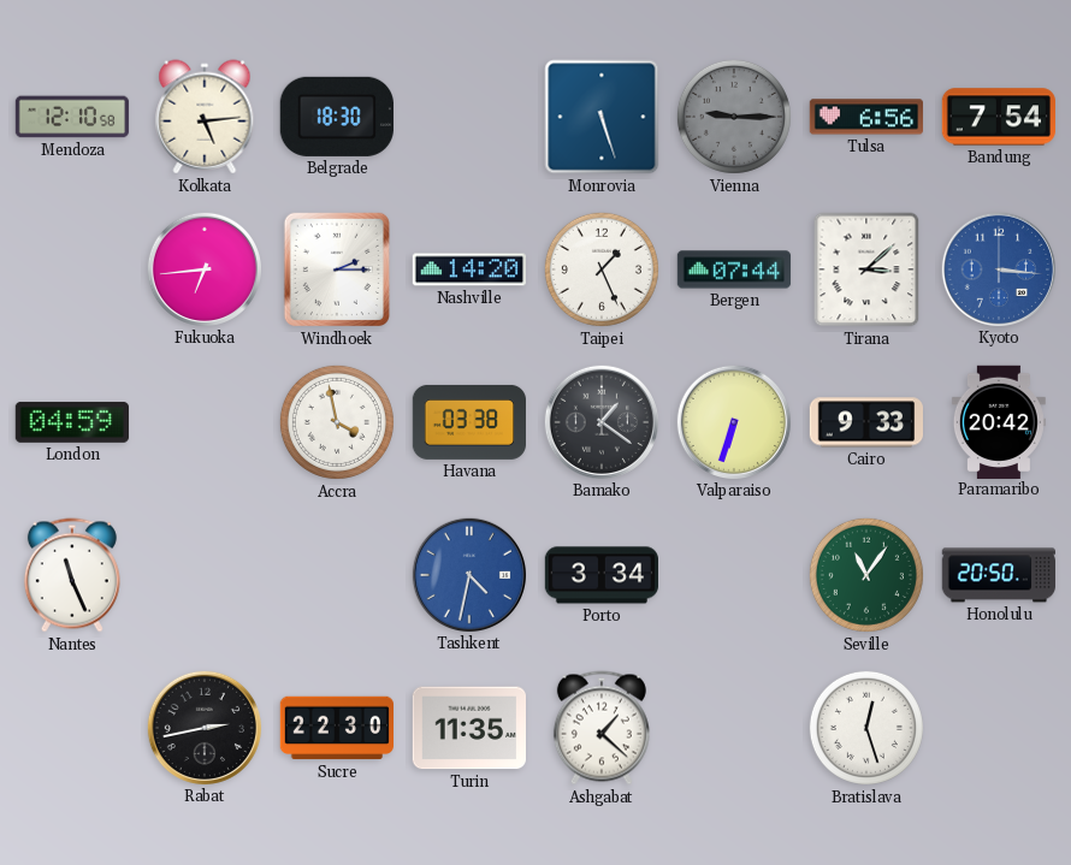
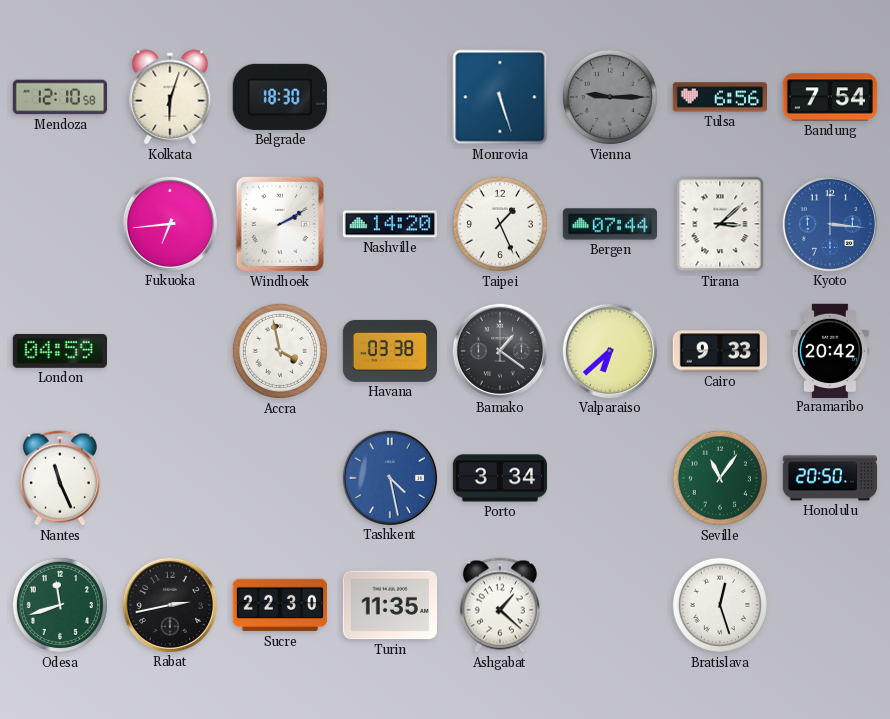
Kolkata: 5:14 -> 6:03
Windhoek: 2:15 -> 2:10
Valparaiso: 6:33 -> 6:38
Tashkent: 4:32 -> 4:28
Odesa: none -> 11:42
